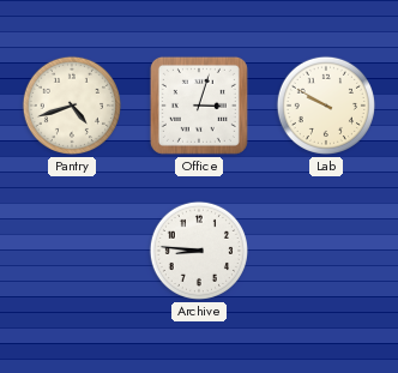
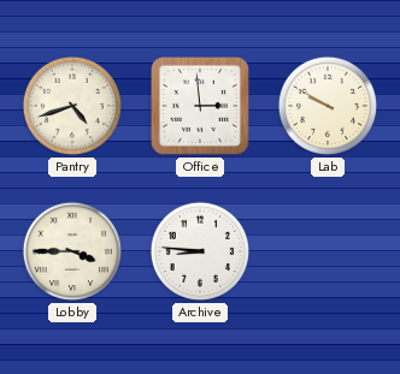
Office: 3:03 -> 2:59
Lobby: none -> 3:45
